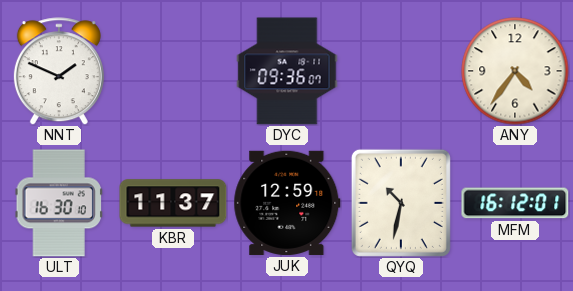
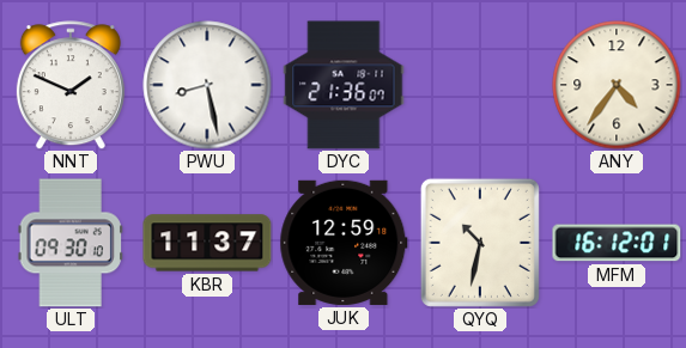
PWU: none -> 8:28
DYC: 09:36 -> 21:36
ULT: 16:30 -> 09:30
